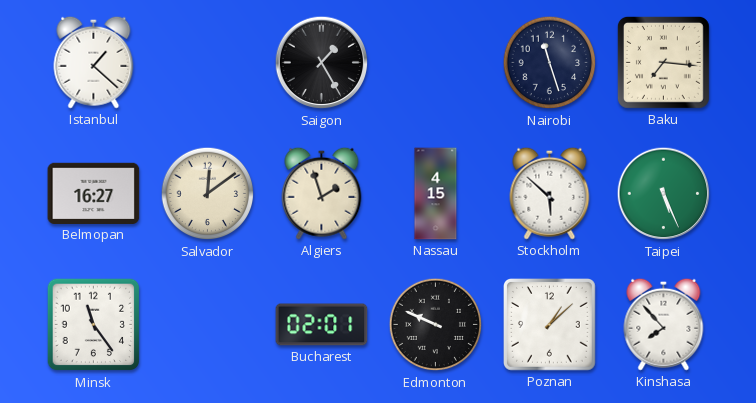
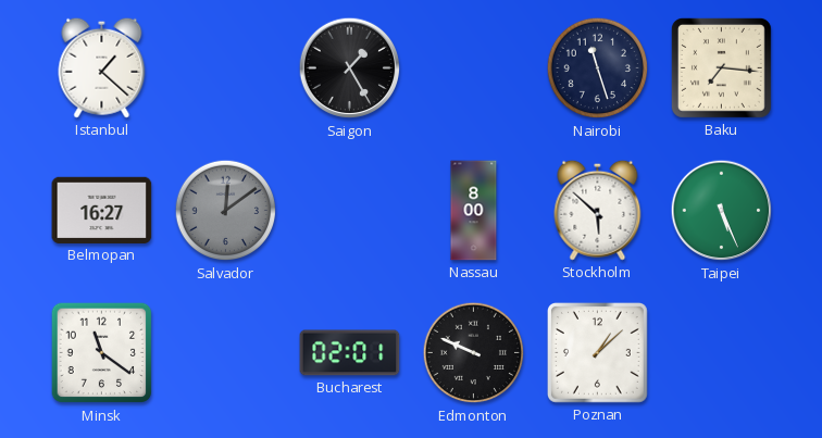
Salvador dial: cream -> grey
Algiers: 1:57 -> none
Nassau: 4:15 -> 8:00
Minsk: 11:24 -> 11:21
Kinshasa: 7:53 -> none
